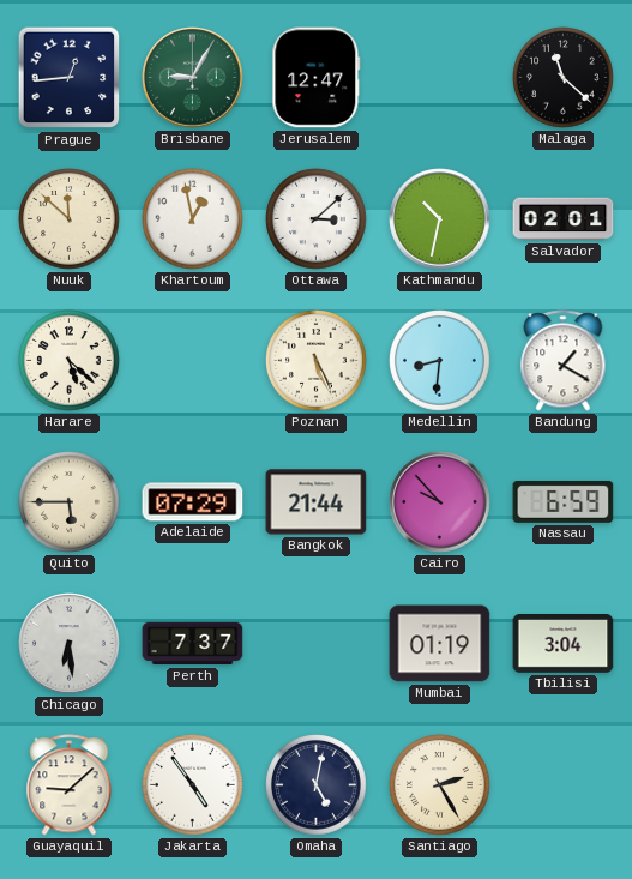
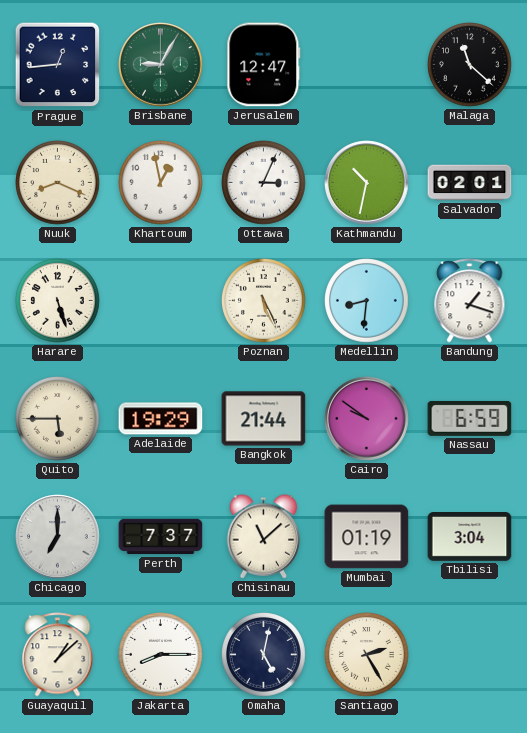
Nuuk: 11:52 -> 8:19
Ottawa: 3:08 -> 3:04
Harare: 5:22 -> 5:27
Bandung: 1:20 -> 1:18
Adelaide: 07:29 -> 19:29
Cairo: 9:53 -> 9:51
Chicago: 6:29 -> 7:00
Chisinau: none -> 11:08
Guayaquil: 9:08 -> 1:08
Jakarta: 4:54 -> 8:15
